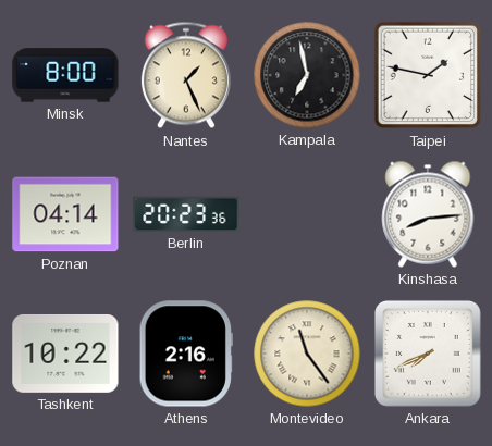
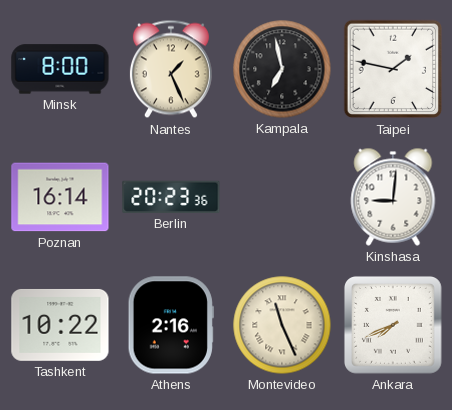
Poznan: 04:14 -> 16:14
Kinshasa: 8:14 -> 9:01
Montevideo: 11:24 -> 11:26
